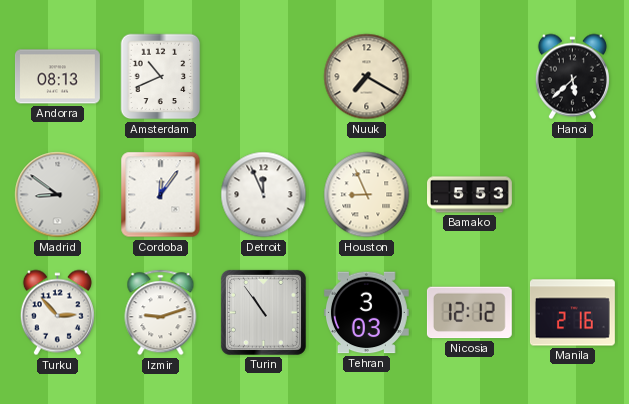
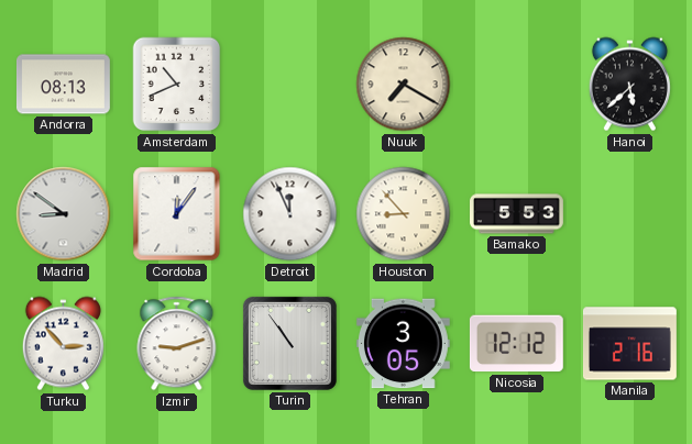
Houston: 8:56 -> 8:53
Tehran: 3:03 -> 3:05
